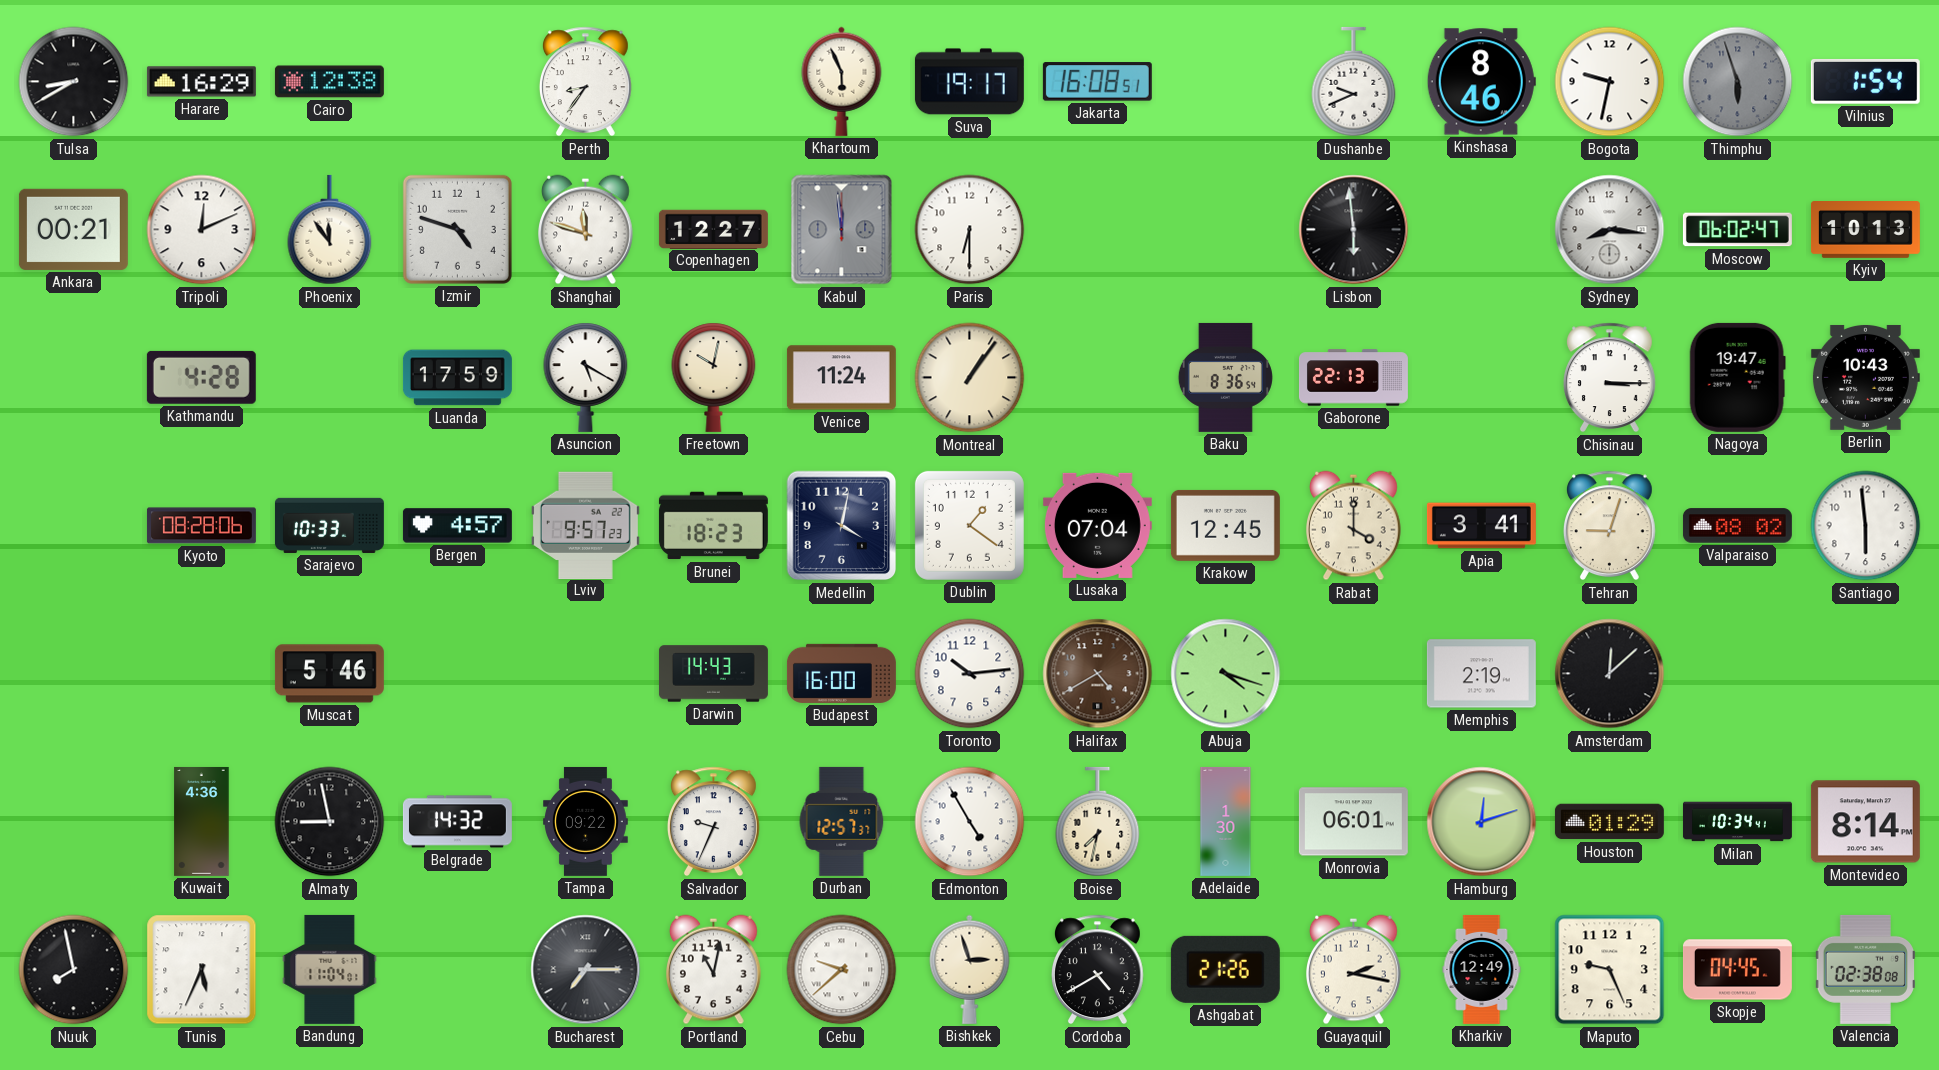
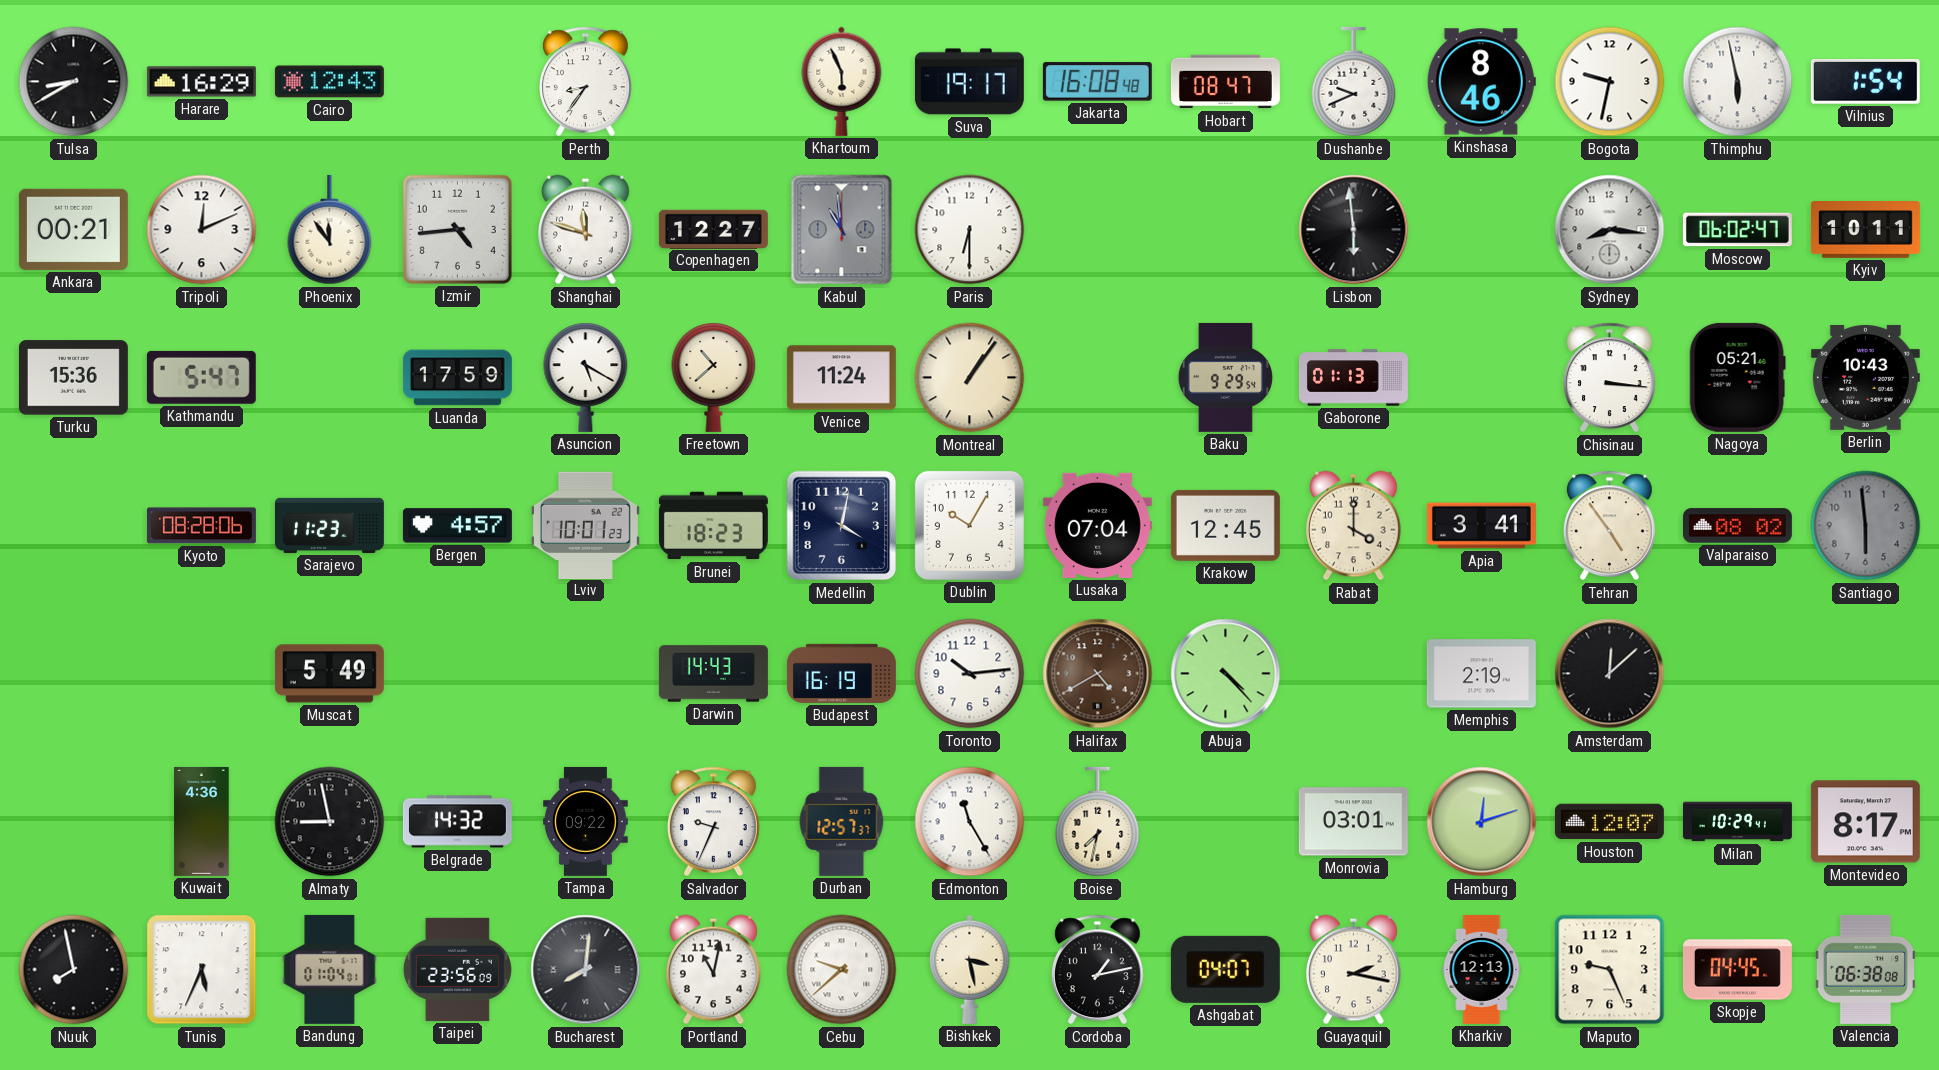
Cairo: 12:38 -> 12:43
Jakarta: 16:08:51 -> 16:08:48
Hobart: none -> 08:47
Thimphu: 5:57 -> 5:58
Thimphu dial: grey -> white
Izmir: 4:48 -> 4:44
Kabul: 11:59 -> 10:59
Kyiv: 10:13 -> 10:11
Turku: none -> 15:36
Kathmandu: 4:28 -> 5:47
Freetown: 10:02 -> 10:38
Baku: 8:36 -> 9:29
Gaborone: 22:13 -> 01:13
Chisinau: 3:15 -> 3:16
Nagoya: 19:47 -> 05:21
Sarajevo: 10:33 -> 11:23
Lviv: 9:57 -> 10:01
Dublin: 1:21 -> 10:05
Tehran: 9:03 -> 4:54
Santiago dial: white -> grey
Muscat: 5:46 -> 5:49
Budapest: 16:00 -> 16:19
Abuja: 4:18 -> 4:23
Edmonton: 4:55 -> 11:25
Adelaide: 1:30 -> none
Monrovia: 06:01 -> 03:01
Houston: 01:29 -> 12:07
Milan: 10:34 -> 10:29
Montevideo: 8:14 -> 8:17
Bandung: 11:04 -> 01:04
Taipei: none -> 23:56
Bucharest: 7:15 -> 8:01
Bishkek: 2:57 -> 3:28
Cordoba: 4:40 -> 1:13
Ashgabat: 21:26 -> 04:07
Kharkiv: 12:49 -> 12:13
Valencia: 02:38 -> 06:38
